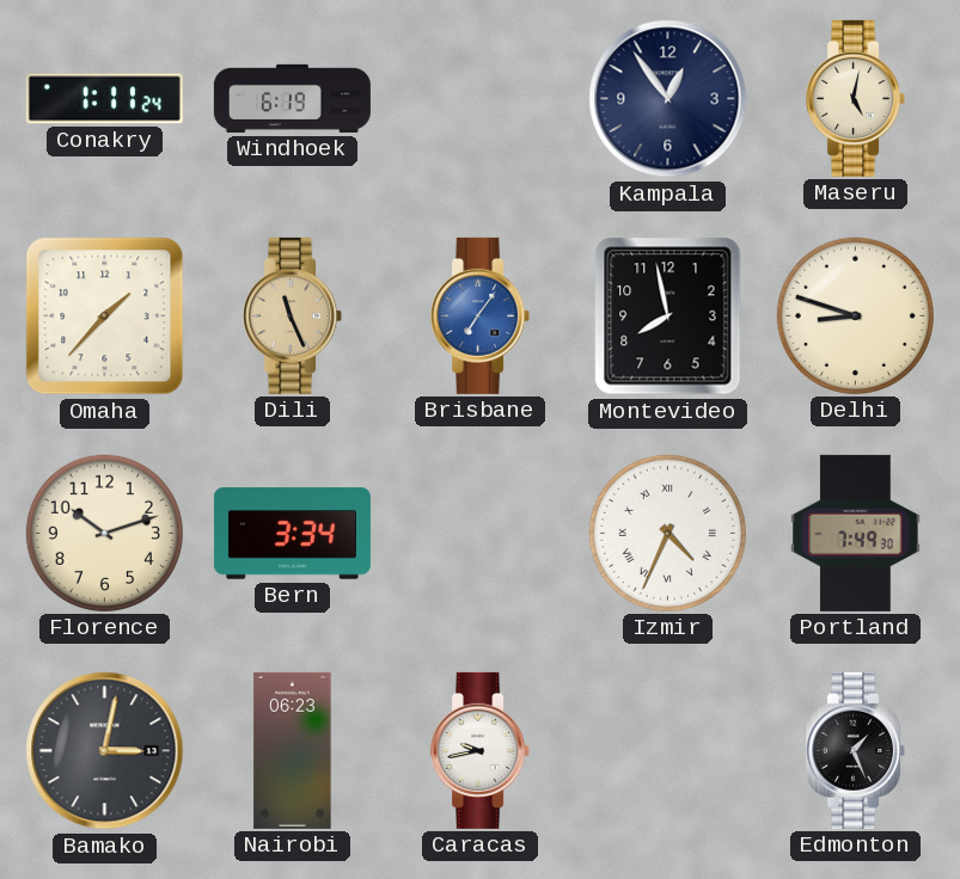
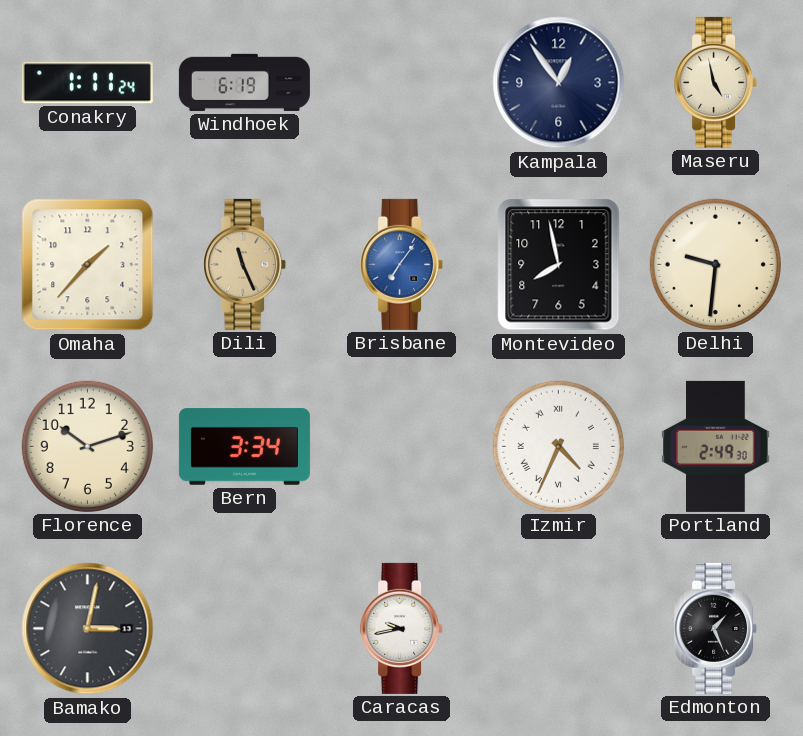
Maseru: 5:02 -> 4:58
Delhi: 8:48 -> 9:31
Portland: 7:49 -> 2:49
Nairobi: 06:23 -> none
